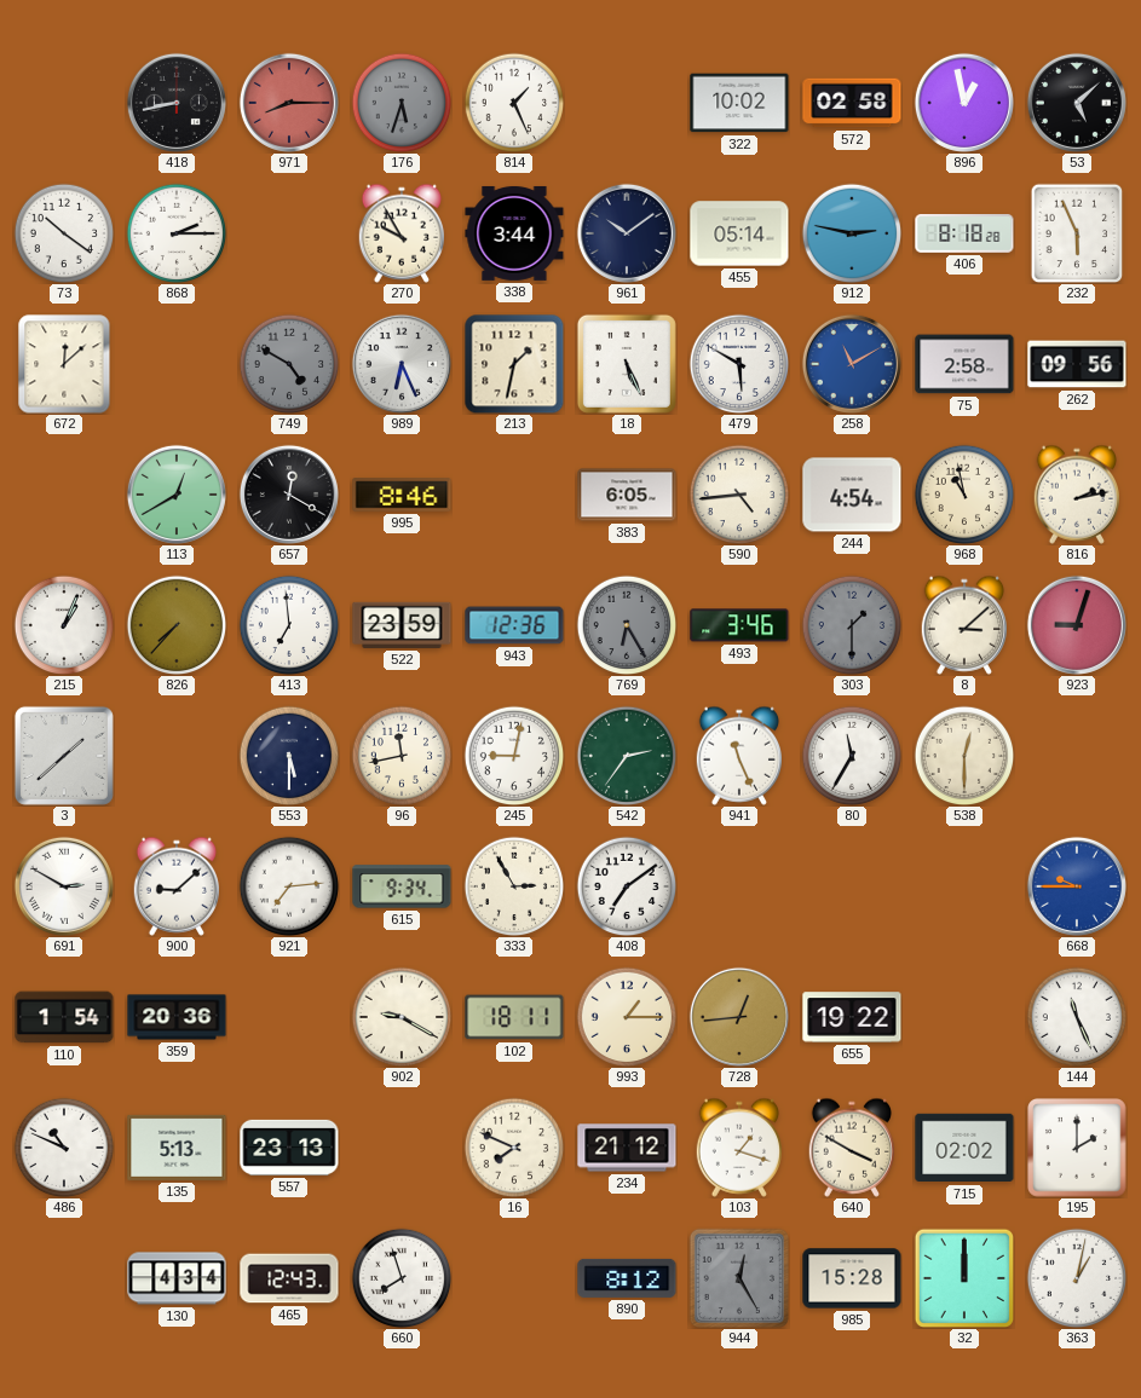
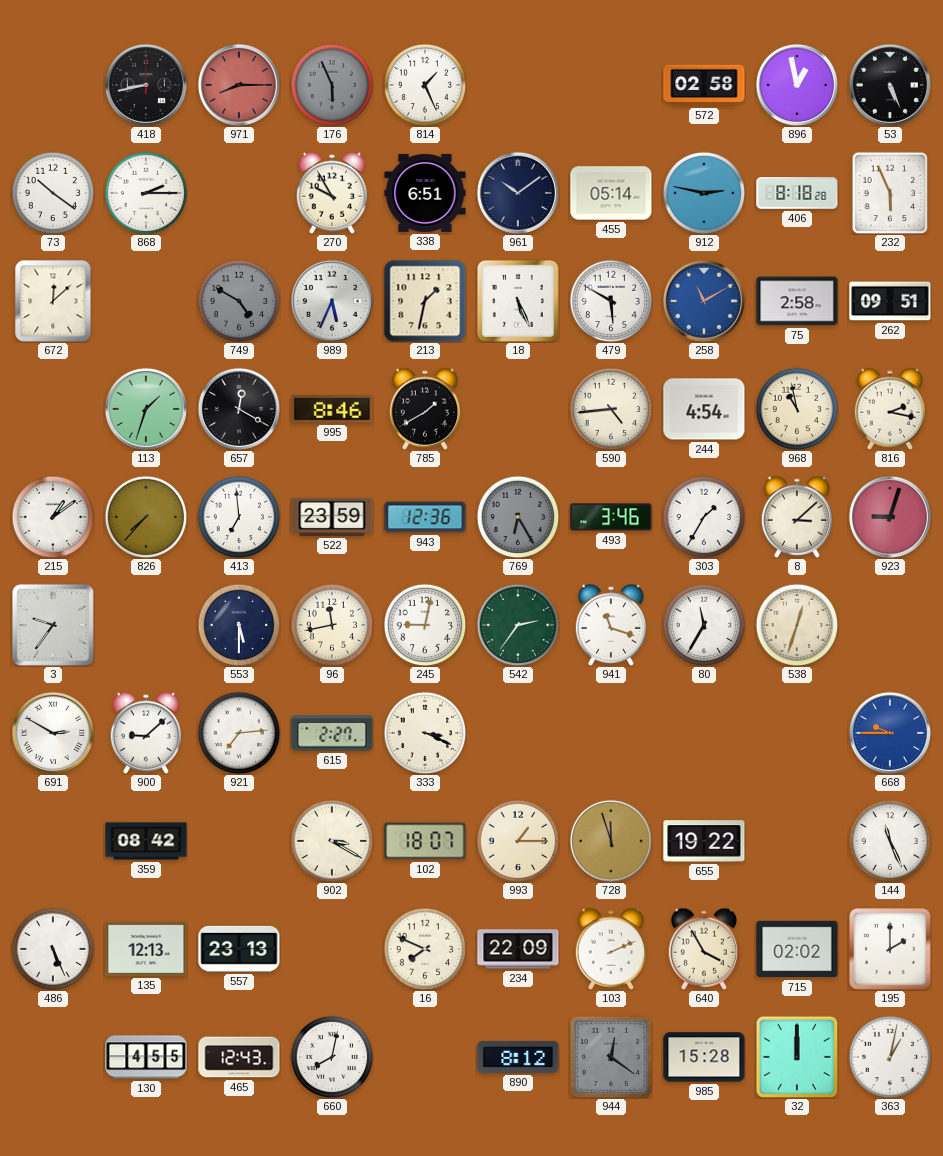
176: 5:33 -> 5:56
322: 10:02 -> none
53: 5:08 -> 5:26
338: 3:44 -> 6:51
989: 6:26 -> 5:34
262: 09:56 -> 09:51
113: 12:40 -> 1:33
785: none -> 1:40
383: 6:05 -> none
816: 2:13 -> 2:17
215: 1:04 -> 1:09
303: 1:30 -> 1:35
303 dial: grey -> white
3: 1:38 -> 9:36
941: 11:26 -> 11:18
538: 12:30 -> 12:33
615: 9:34 -> 2:27
333: 2:55 -> 3:19
408: 7:09 -> none
110: 1:54 -> none
359: 20:36 -> 08:42
902: 9:20 -> 3:20
102: 18:11 -> 18:07
728: 12:44 -> 11:57
486: 10:49 -> 5:26
135: 5:13 -> 12:13
234: 21:12 -> 22:09
103: 1:18 -> 2:11
640: 3:50 -> 3:55
130: 4:34 -> 4:55
660: 7:57 -> 8:02
944: 12:25 -> 12:21
